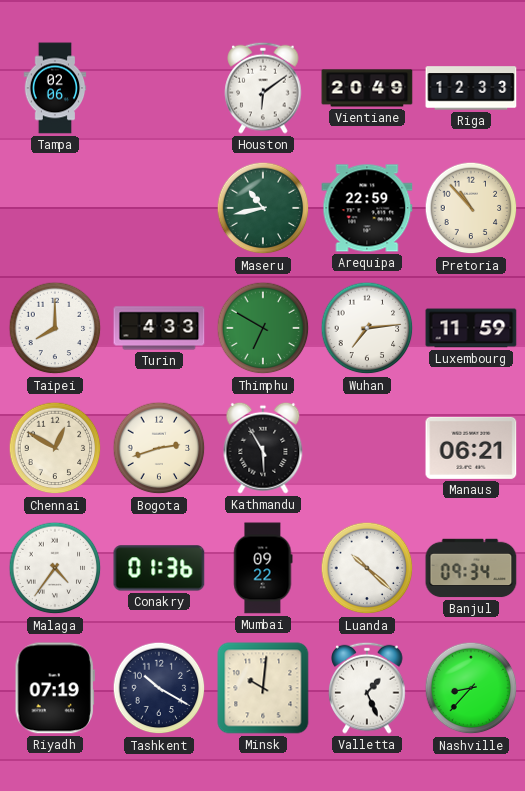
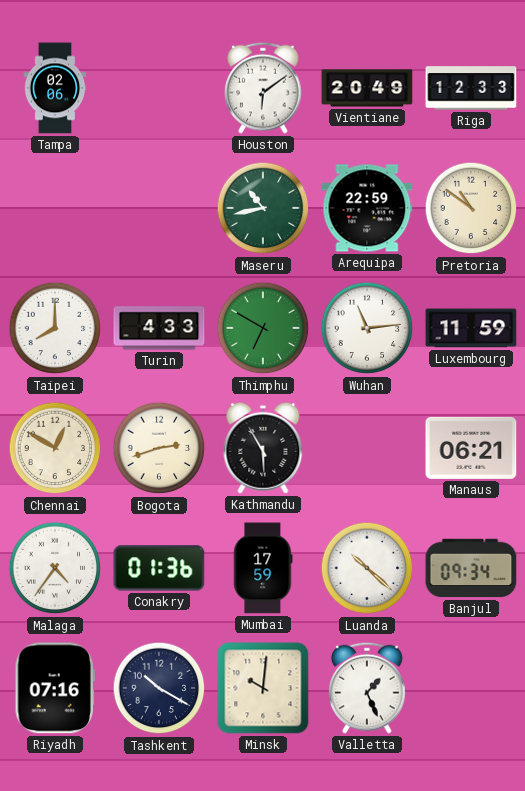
Pretoria: 10:53 -> 10:51
Wuhan: 7:14 -> 11:14
Mumbai: 09:22 -> 17:59
Riyadh: 07:19 -> 07:16
Nashville: 8:37 -> none
